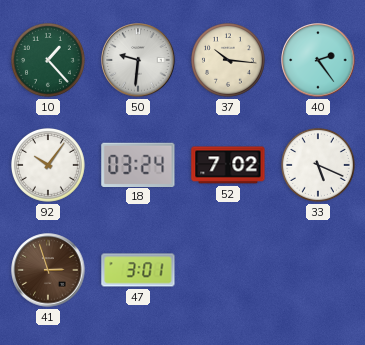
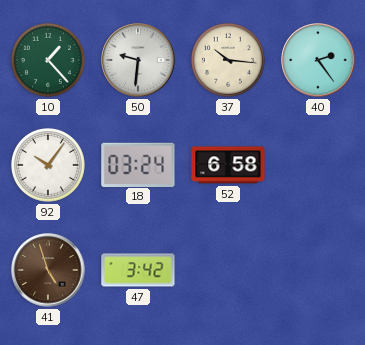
52: 7:02 -> 6:58
33: 5:19 -> none
41: 2:57 -> 4:57
47: 3:01 -> 3:42
